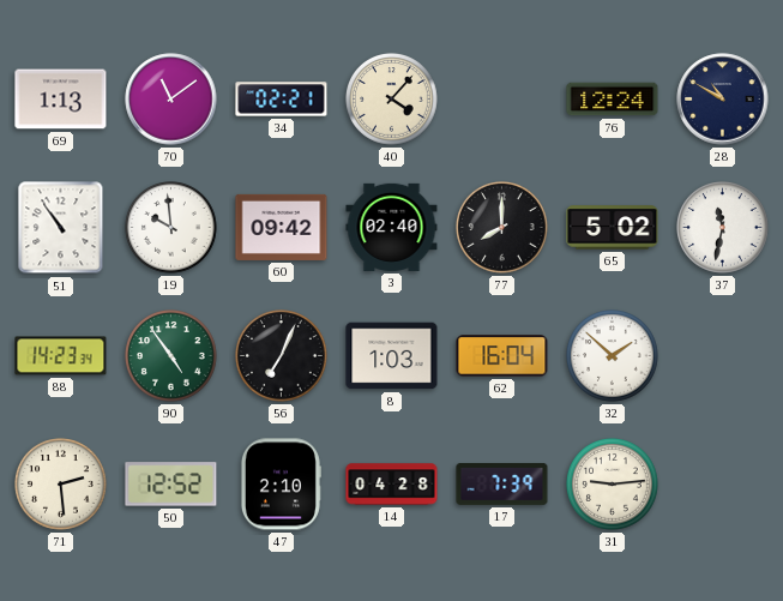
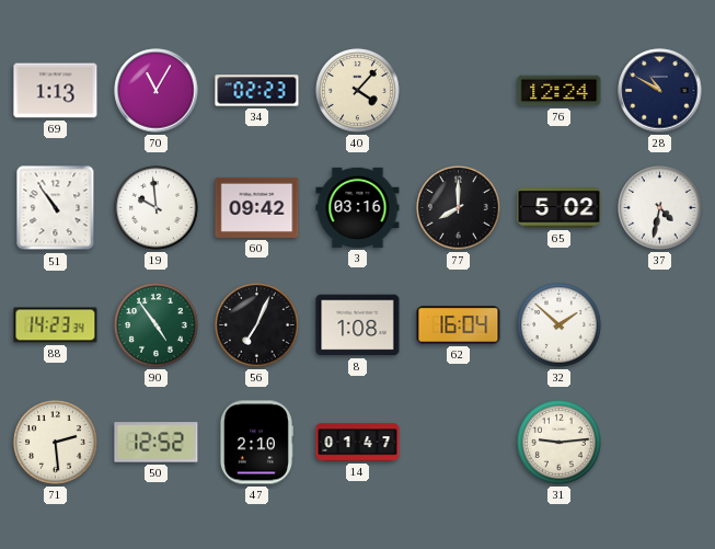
70: 11:09 -> 11:05
34: 02:21 -> 02:23
3: 02:40 -> 03:16
37: 11:32 -> 4:32
8: 1:03 -> 1:08
14: 04:28 -> 01:47
17: 7:39 -> none
